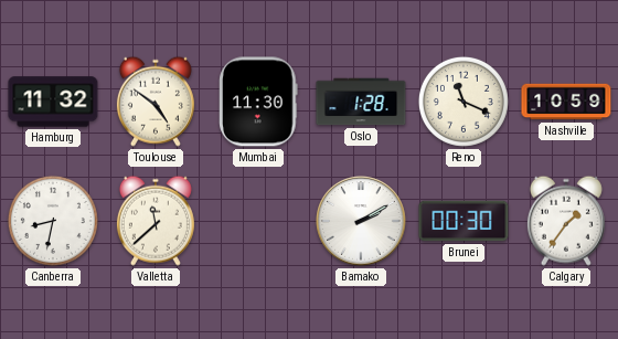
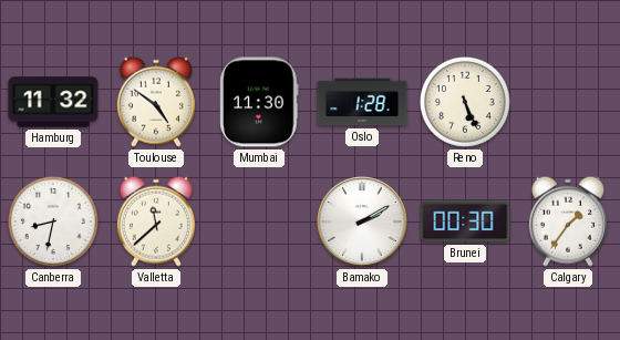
Reno: 11:19 -> 5:26
Nashville: 10:59 -> none
